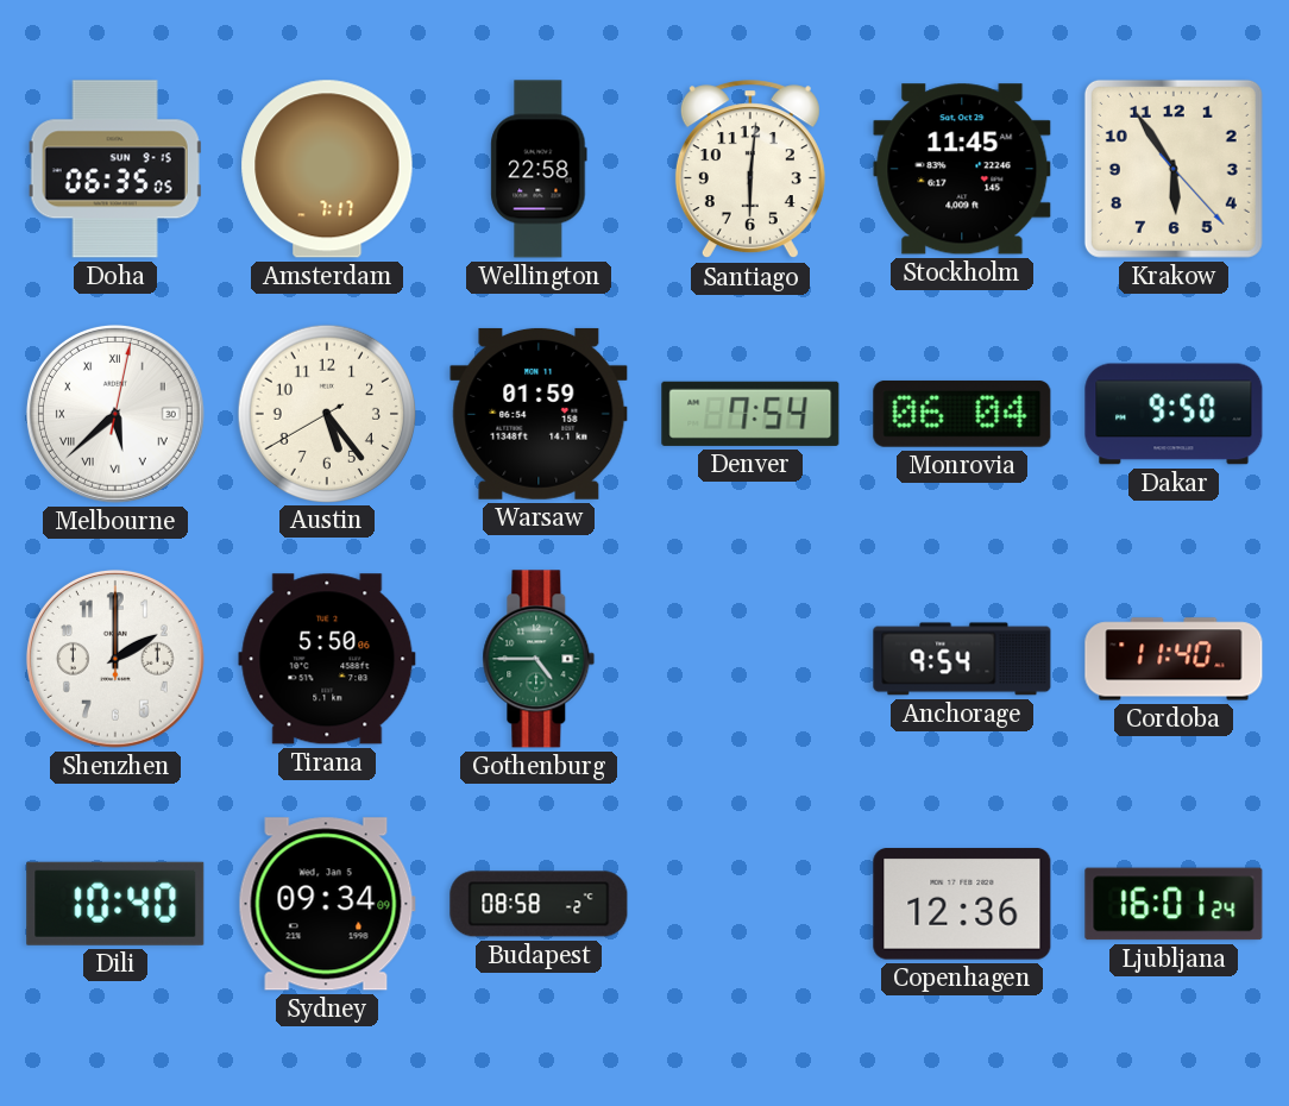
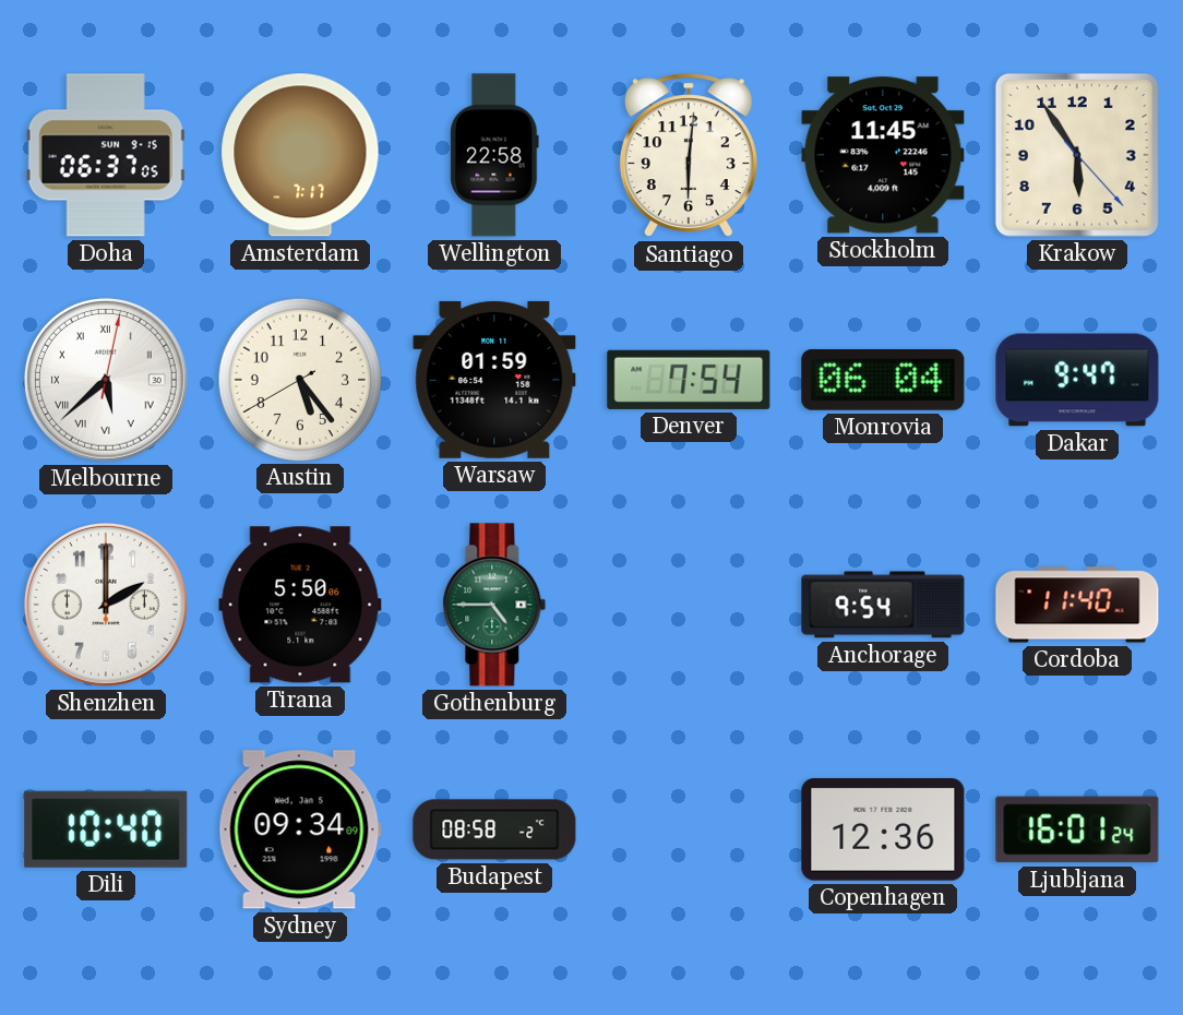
Doha: 06:35 -> 06:37
Dakar: 9:50 -> 9:47
